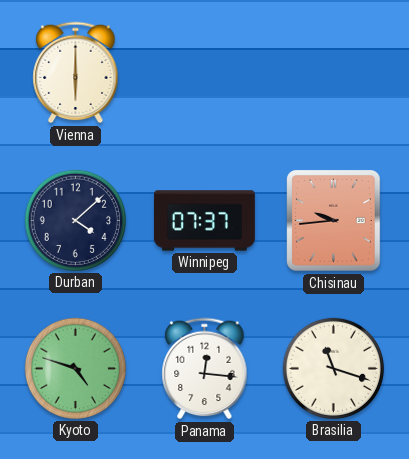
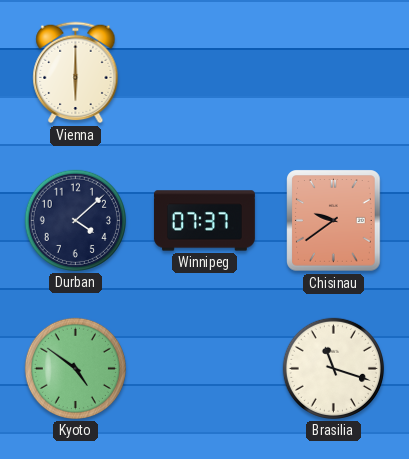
Chisinau: 9:44 -> 9:39
Kyoto: 4:48 -> 4:51
Panama: 12:16 -> none
